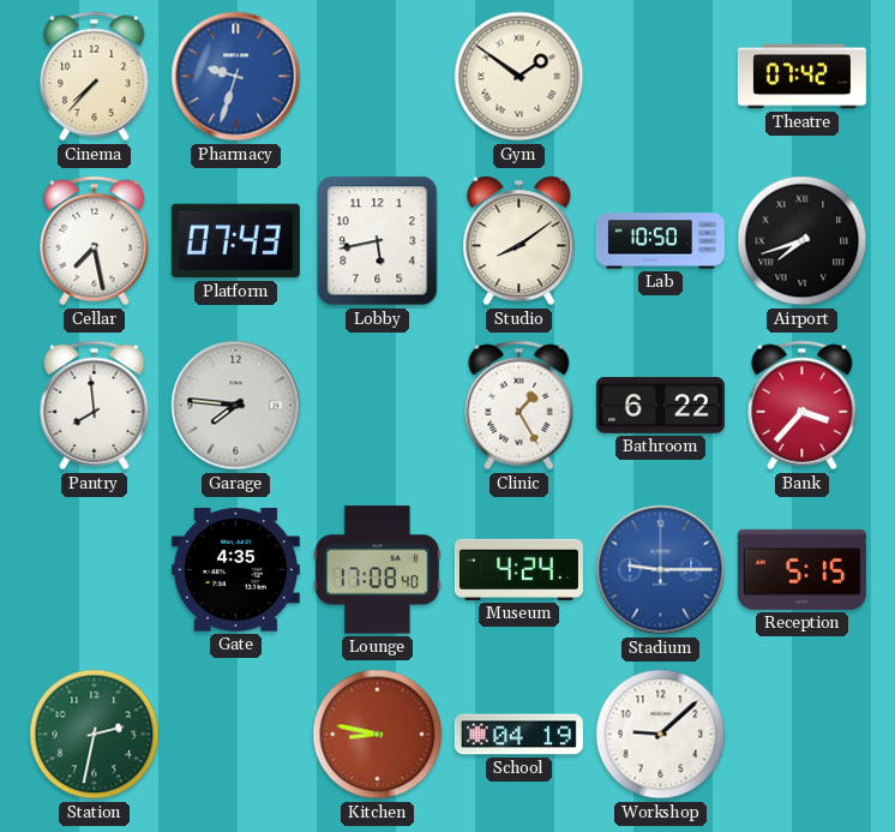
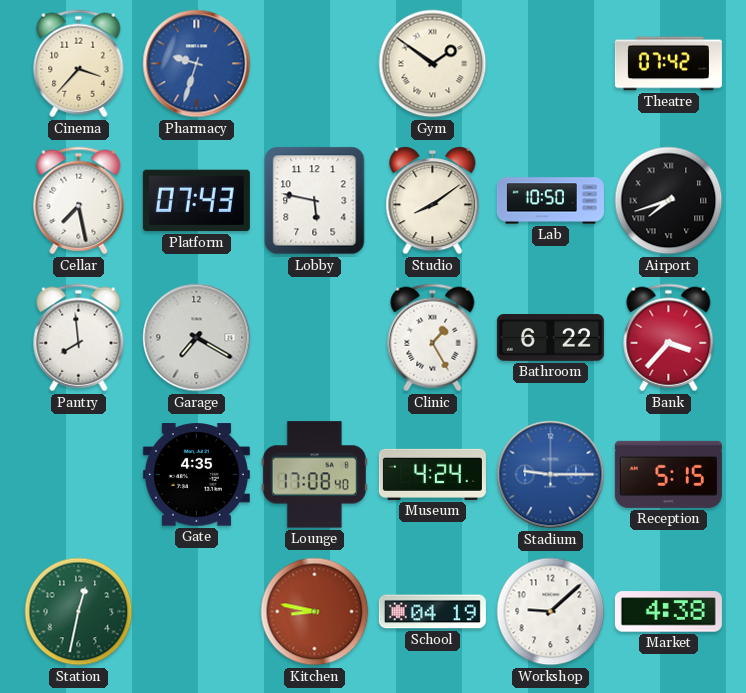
Cinema: 7:37 -> 3:37
Lobby: 5:43 -> 5:47
Garage: 7:46 -> 7:20
Station: 2:32 -> 12:32
Market: none -> 4:38
